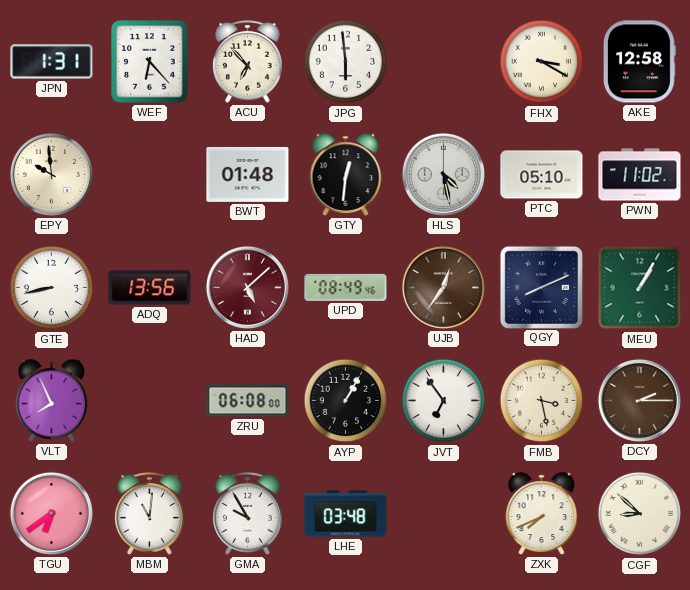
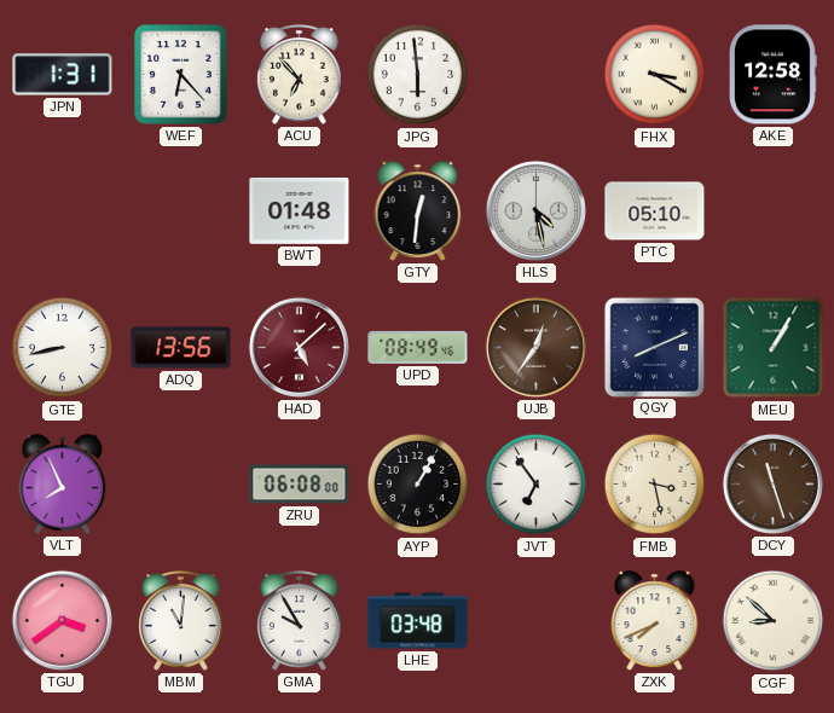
EPY: 9:59 -> none
PWN: 11:02 -> none
DCY: 2:15 -> 11:27
TGU: 6:39 -> 3:39
